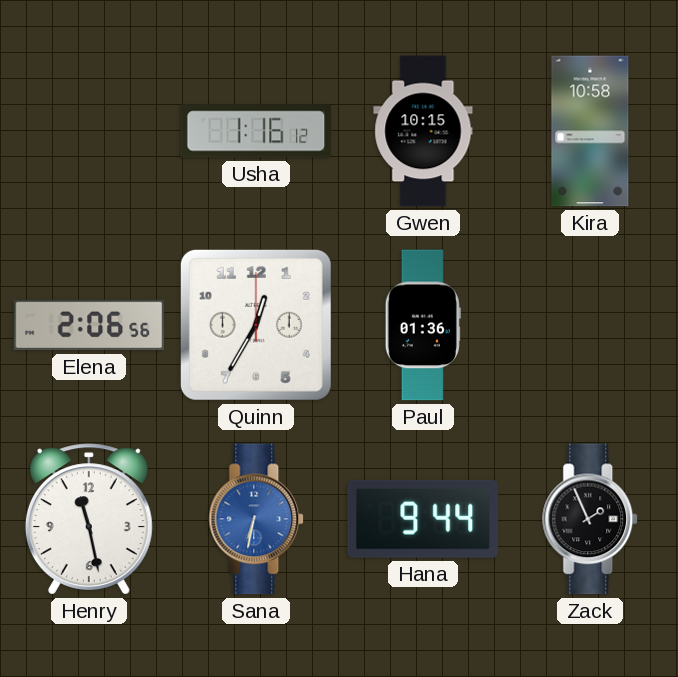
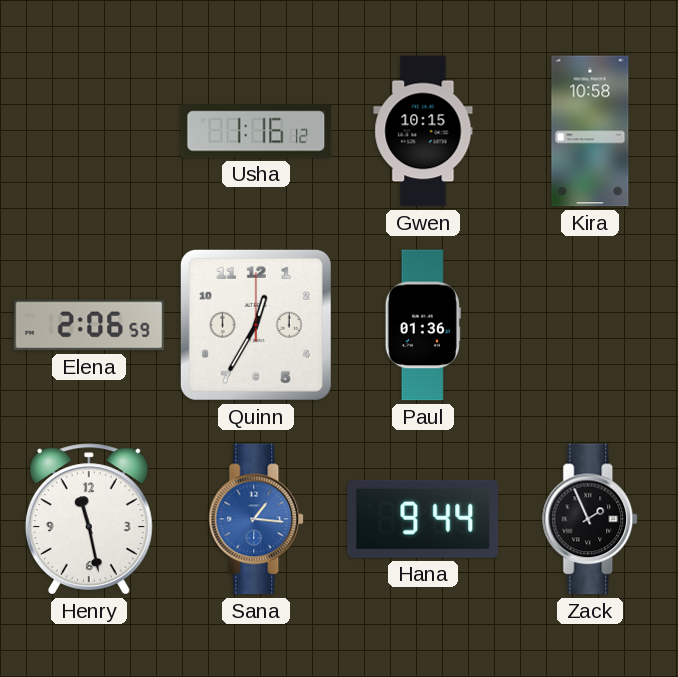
Elena: 2:06:56 -> 2:06:59
Sana: 6:32 -> 1:16
